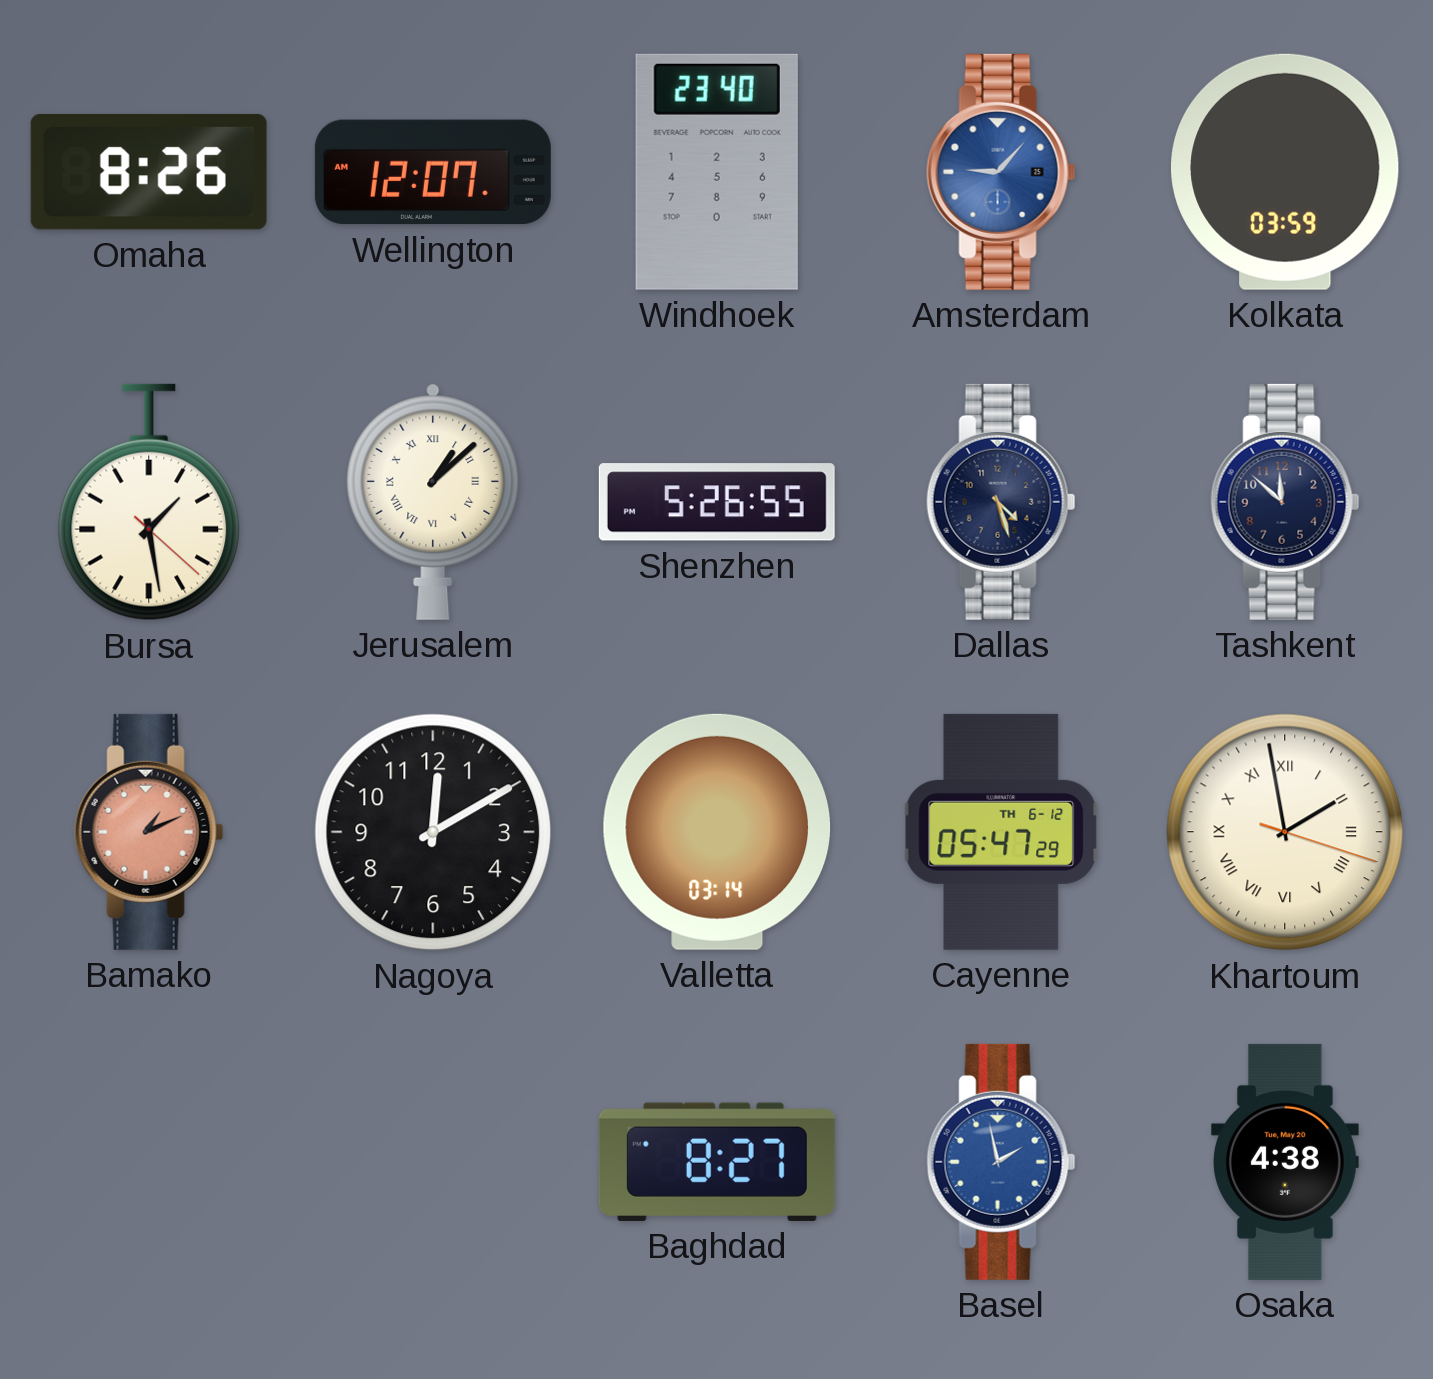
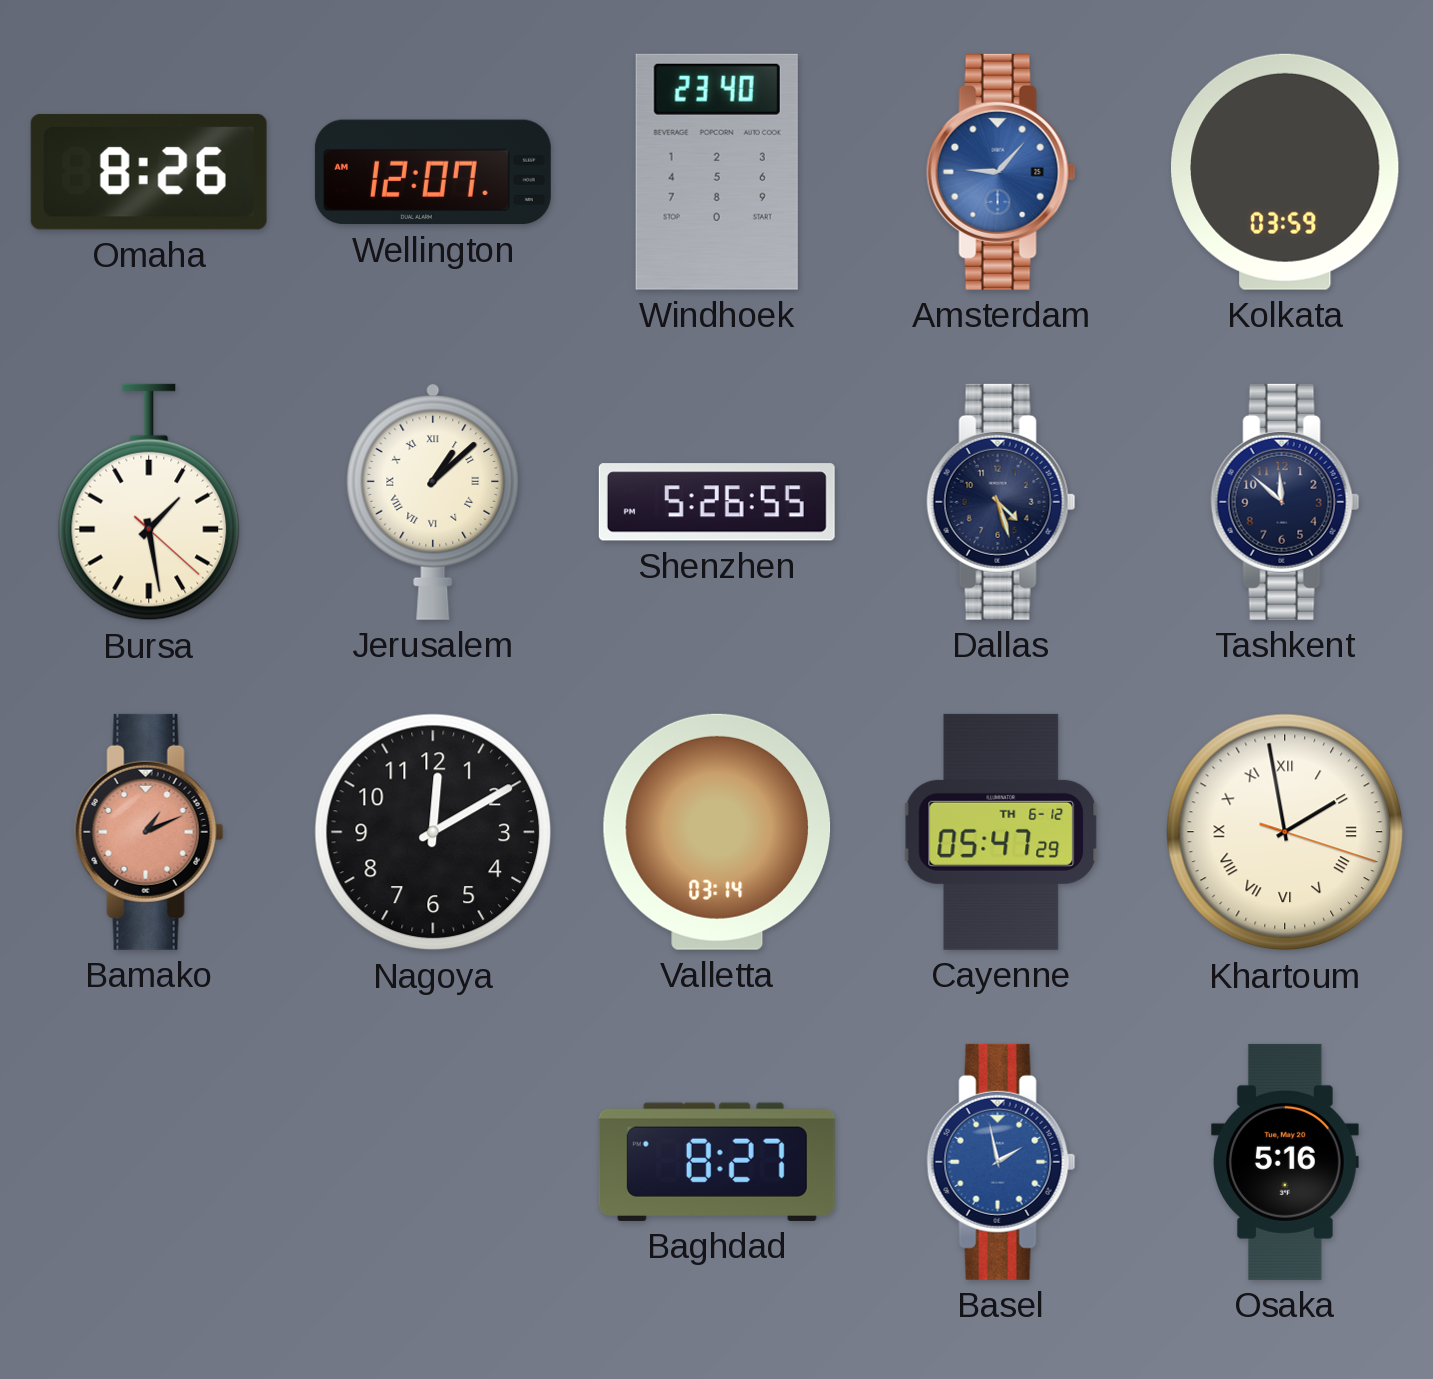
Osaka: 4:38 -> 5:16
